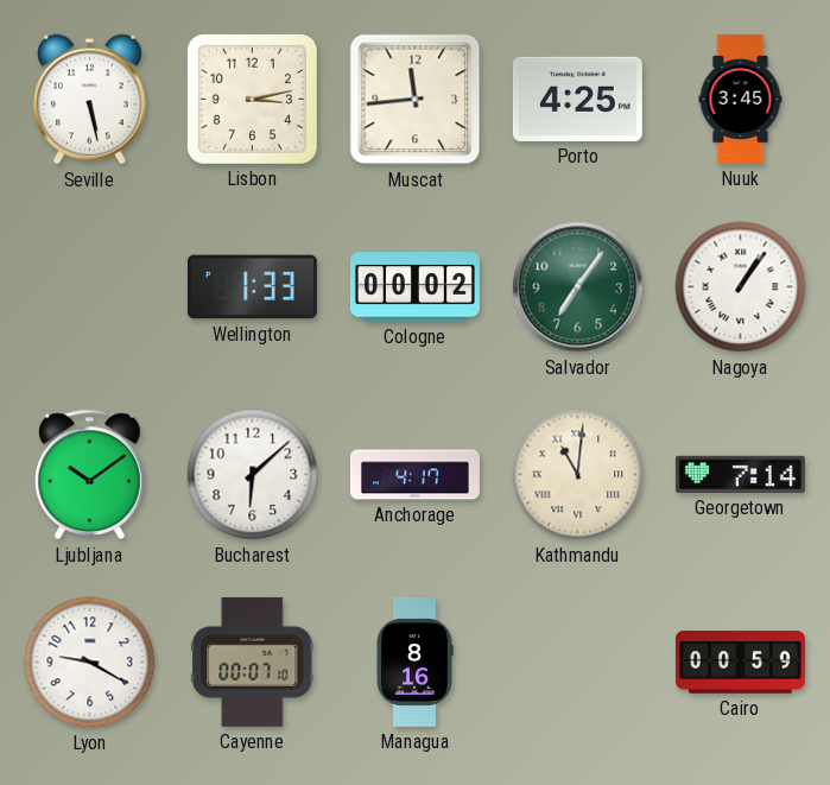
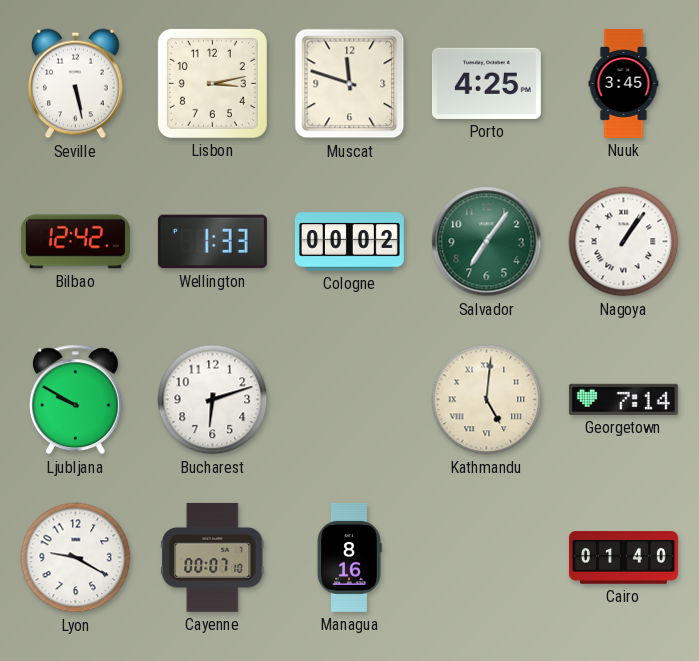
Muscat: 11:44 -> 11:48
Bilbao: none -> 12:42
Ljubljana: 10:09 -> 9:50
Bucharest: 6:08 -> 6:12
Anchorage: 4:17 -> none
Kathmandu: 11:01 -> 5:01
Cairo: 00:59 -> 01:40
